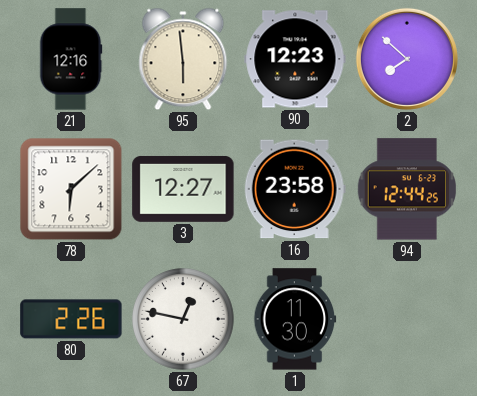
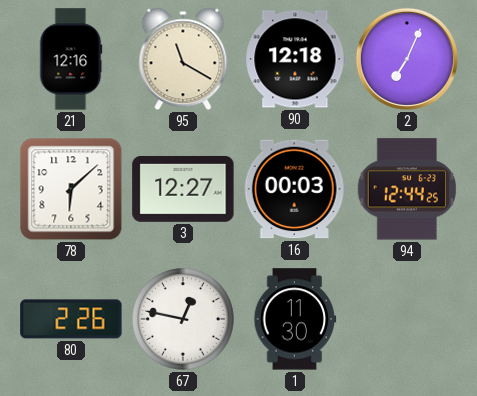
95: 5:59 -> 11:20
90: 12:23 -> 12:18
2: 7:52 -> 7:04
16: 23:58 -> 00:03
